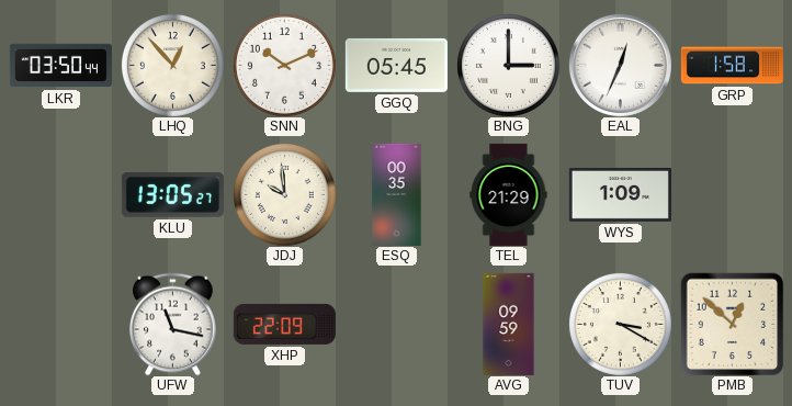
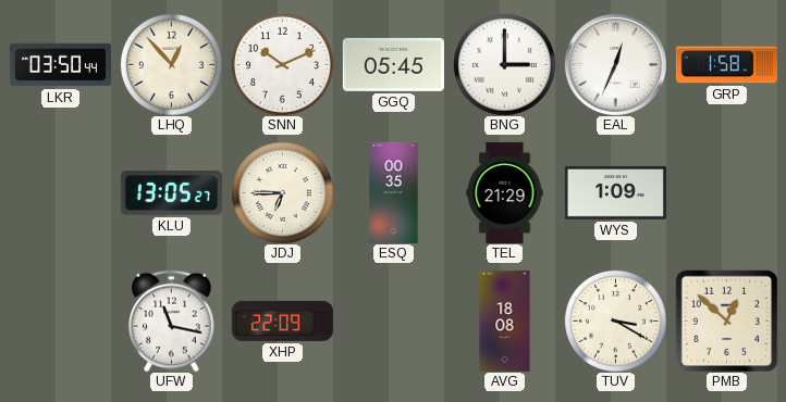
JDJ: 9:59 -> 6:45
AVG: 09:59 -> 18:08
